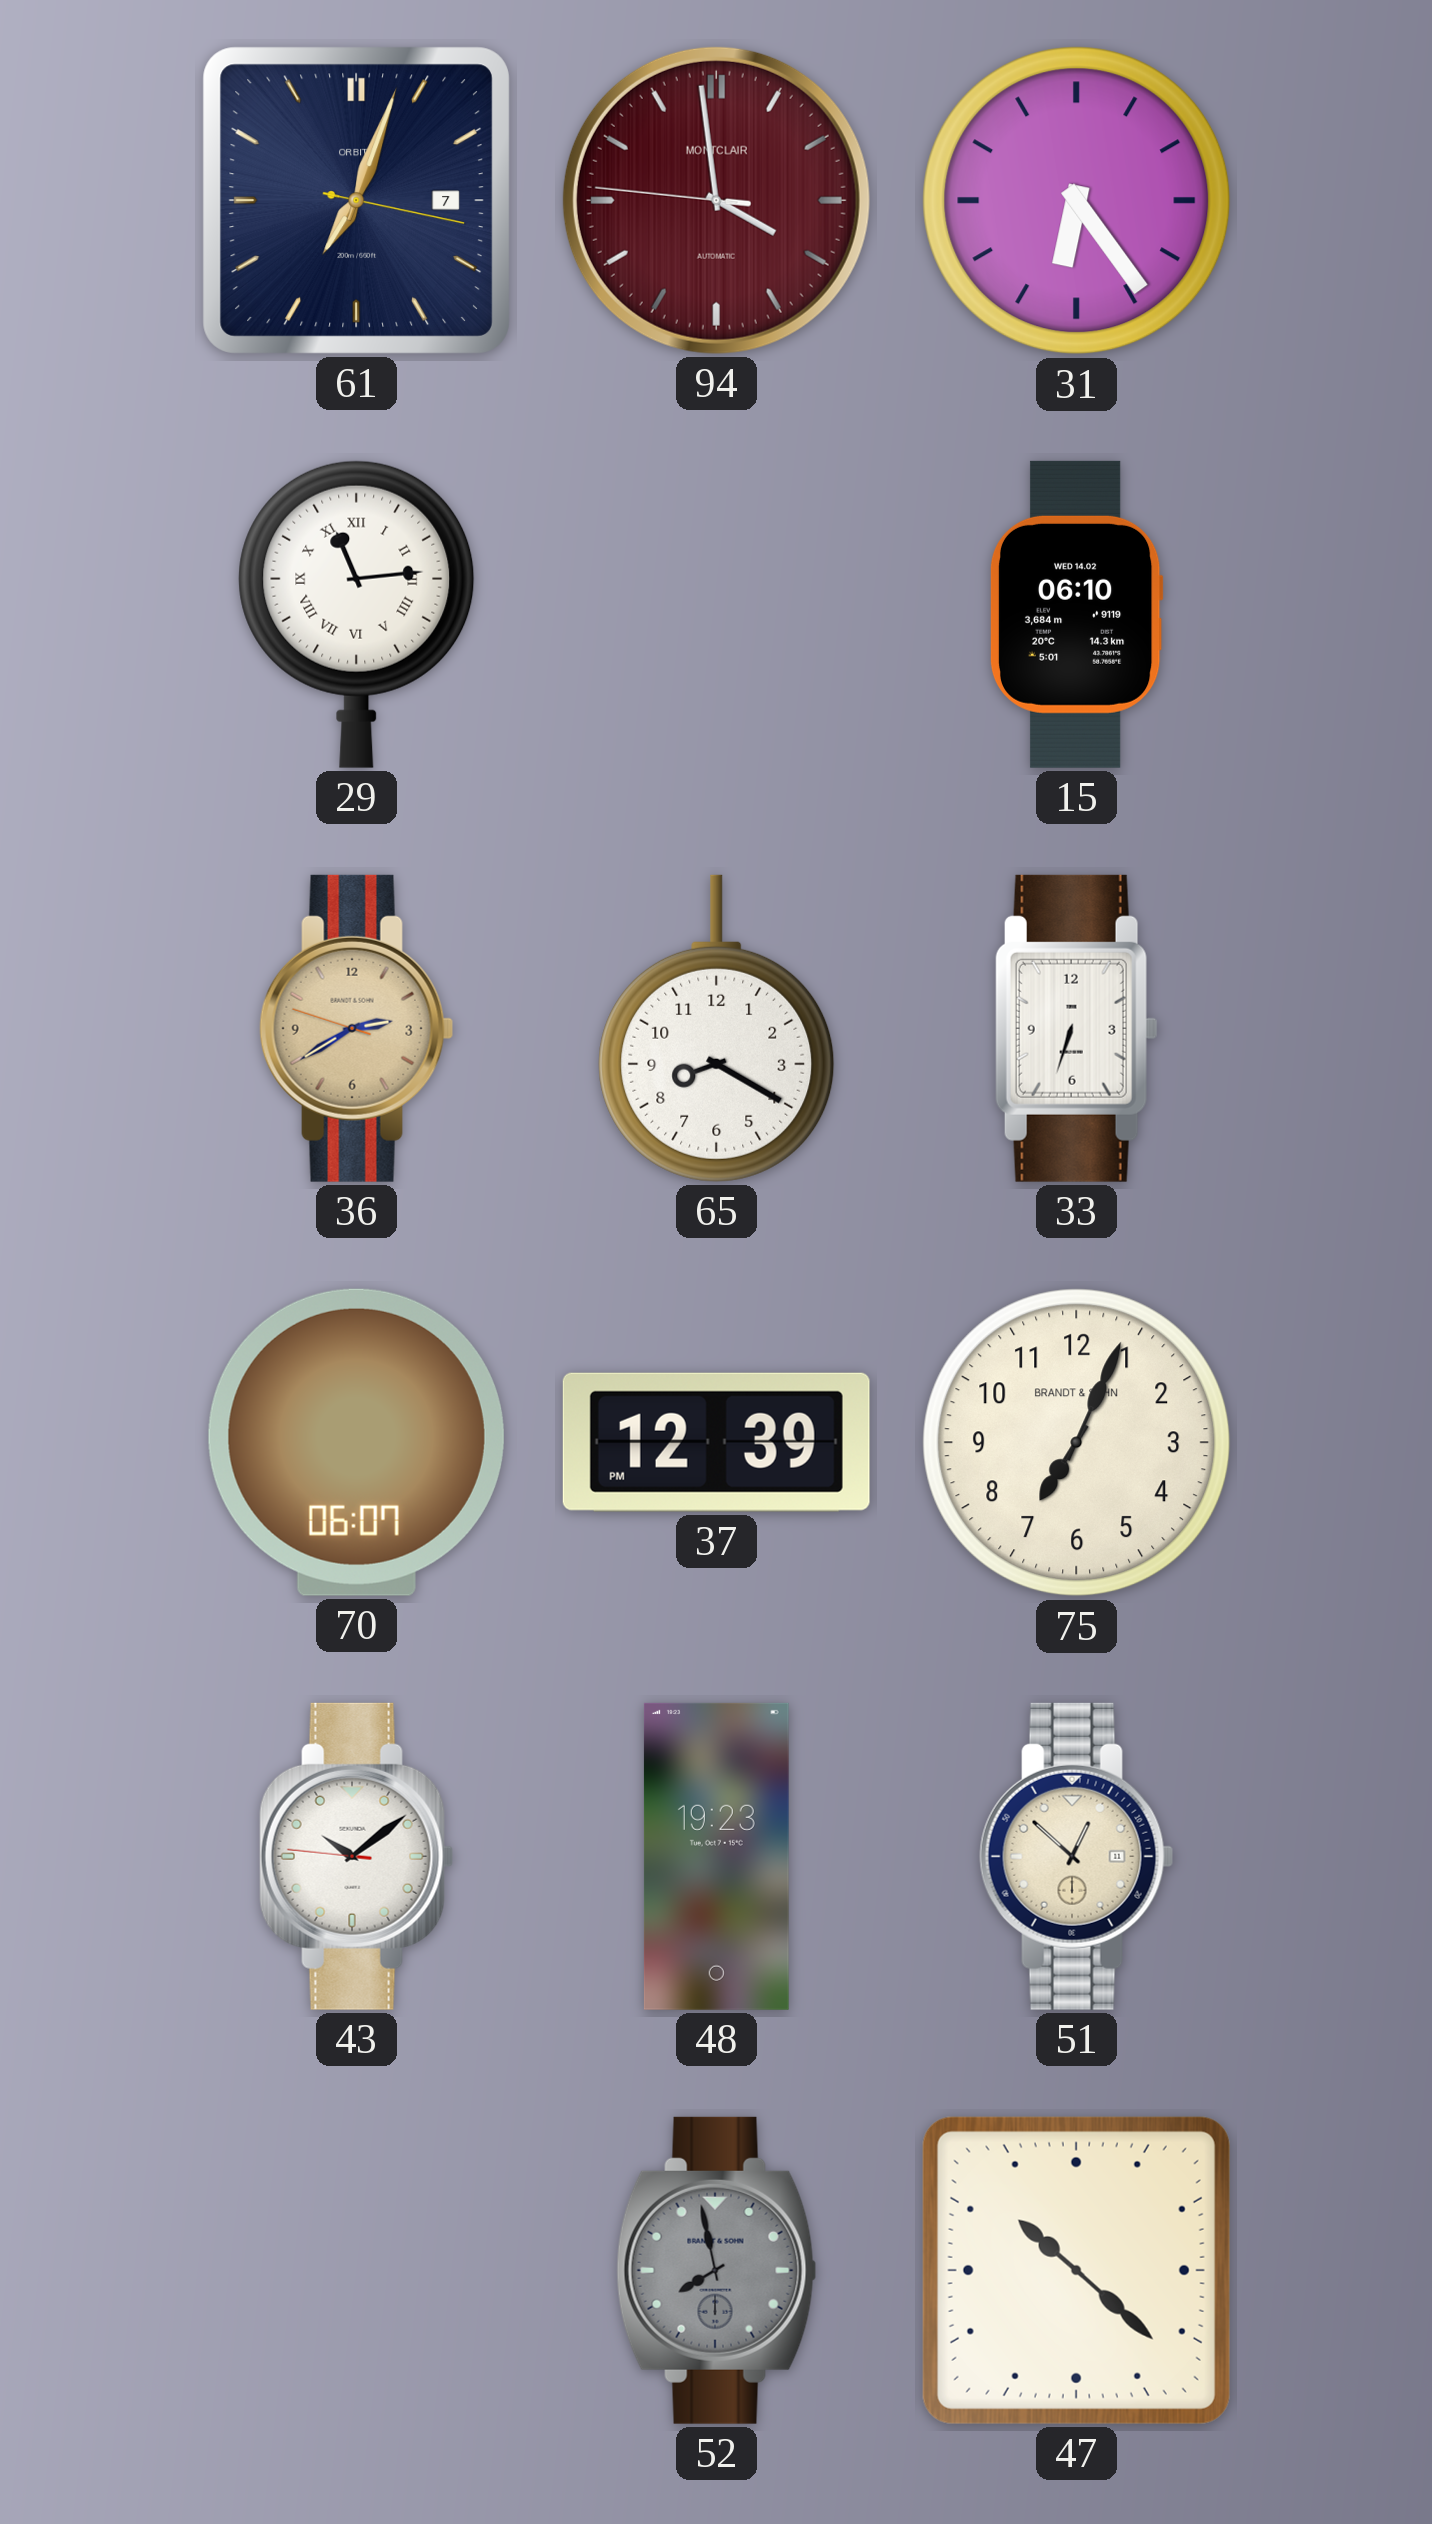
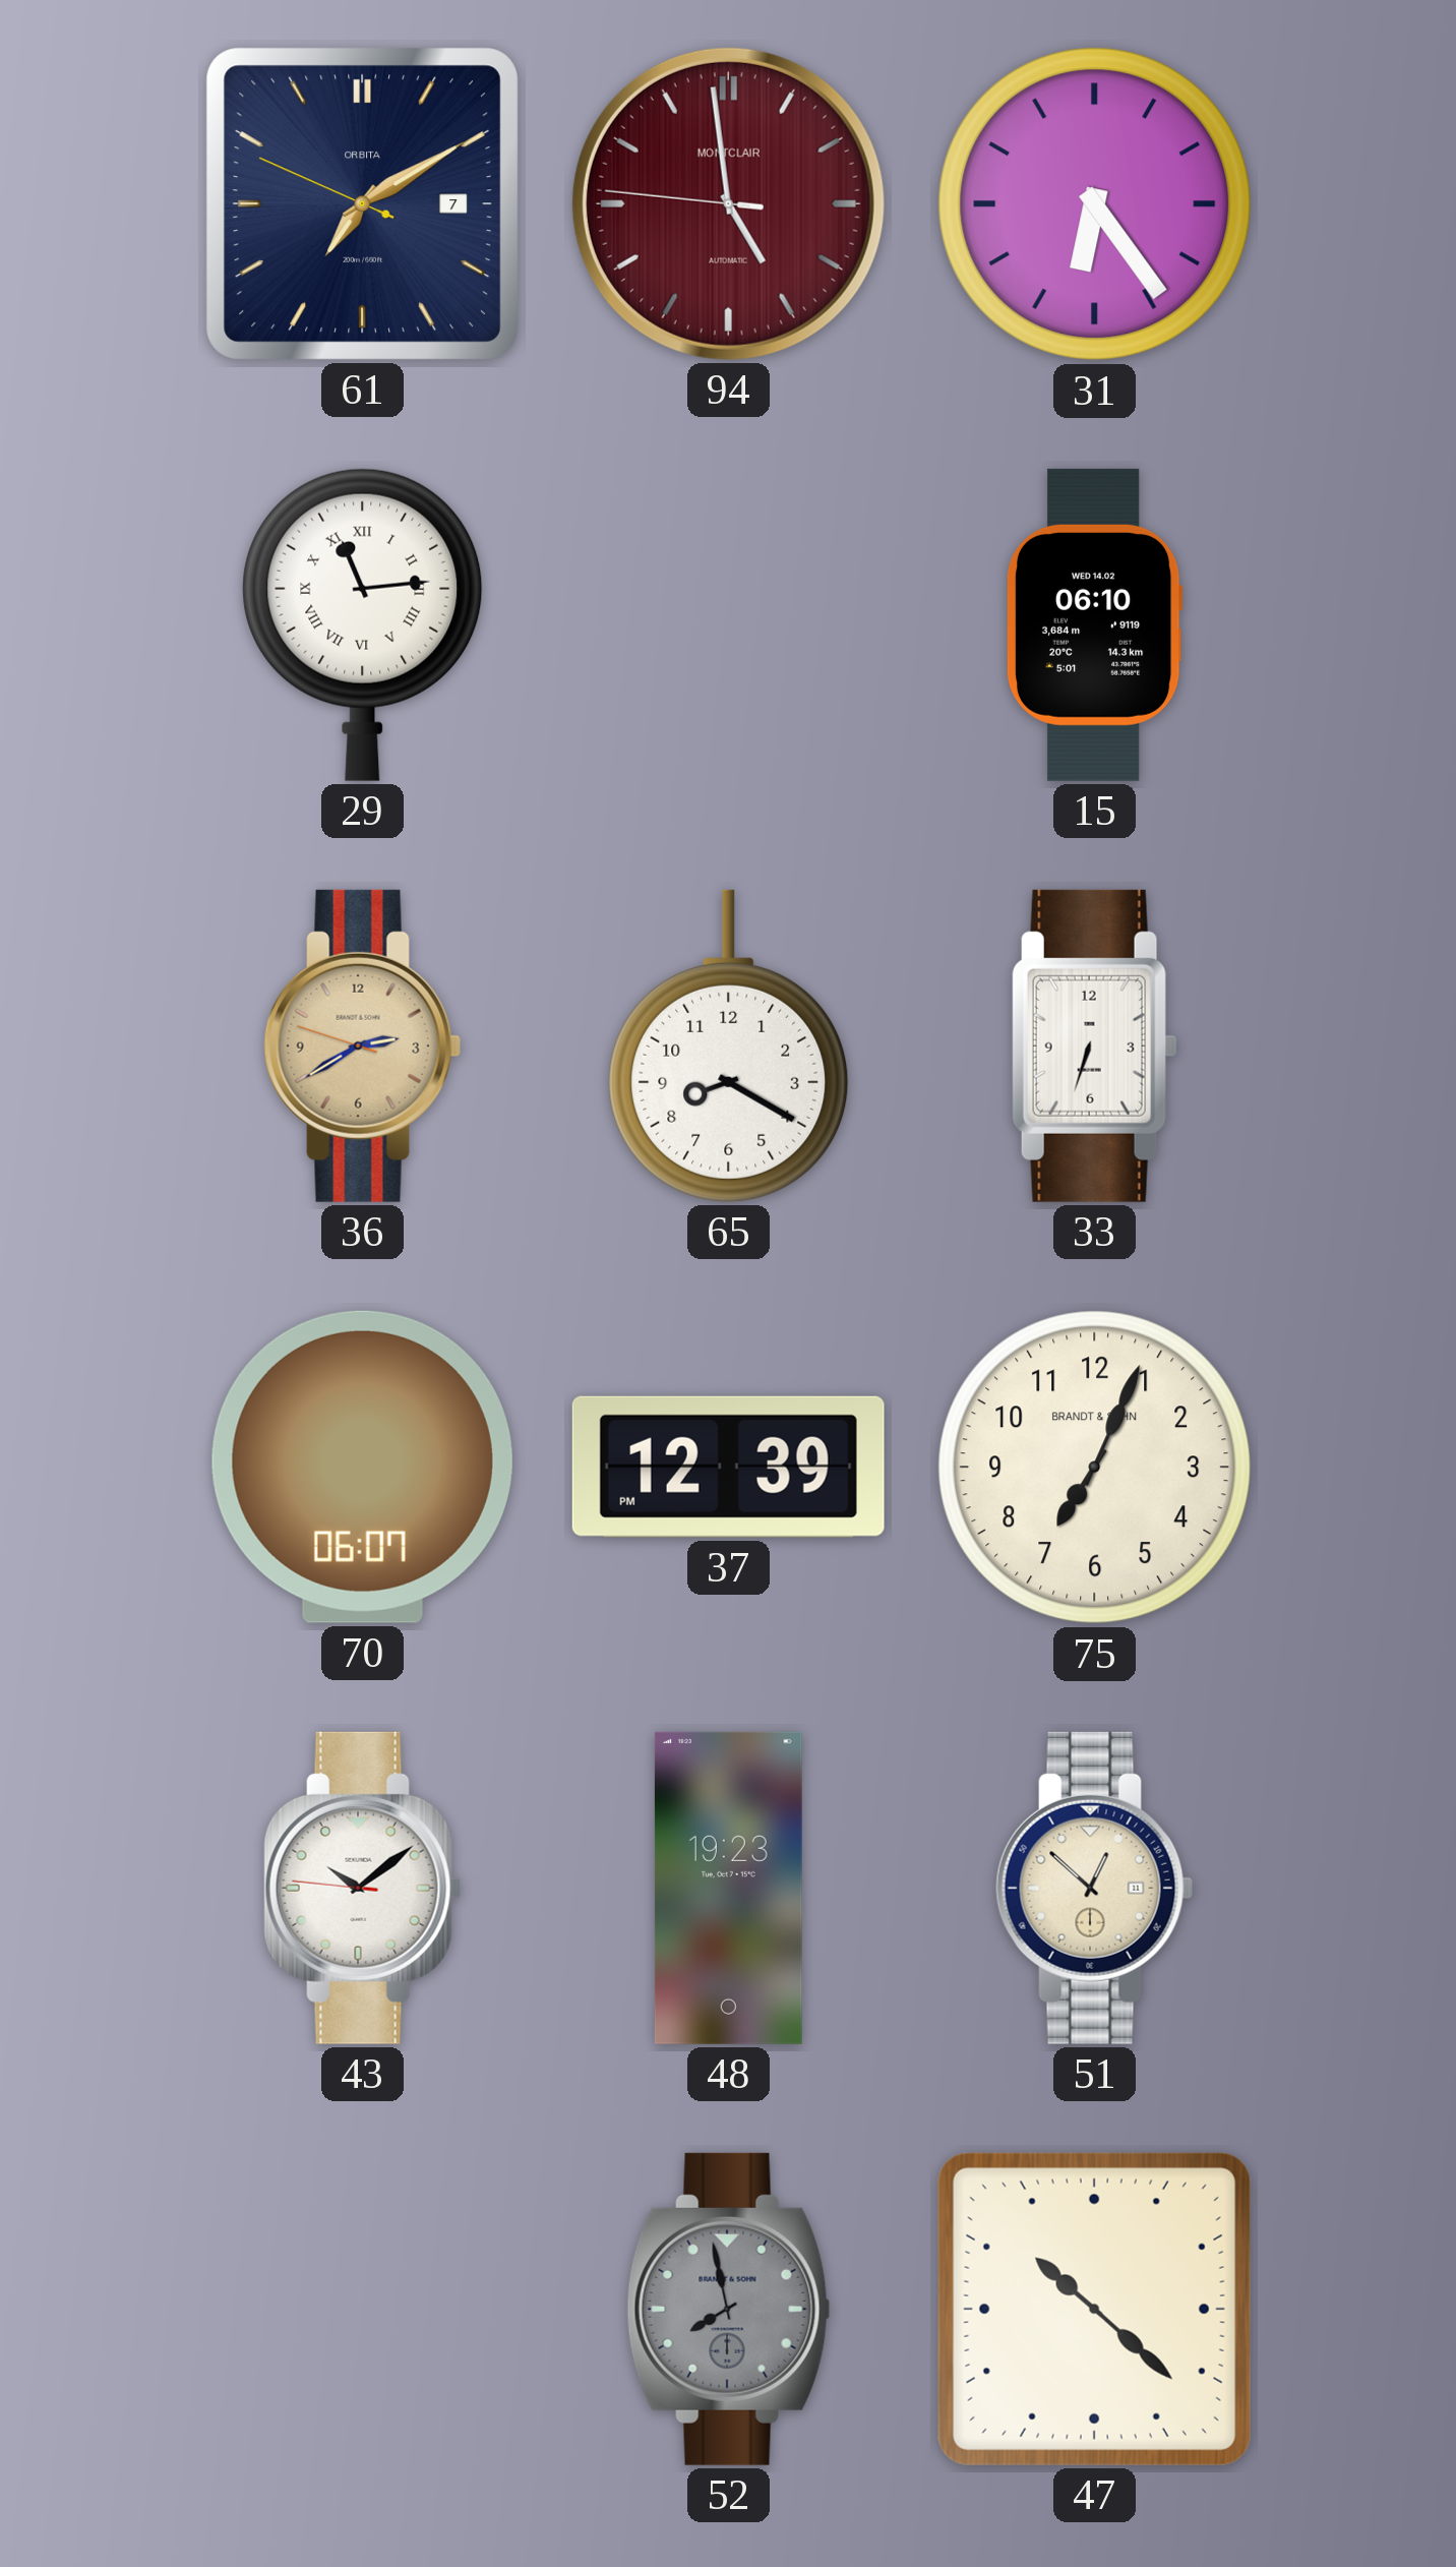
61: 7:03 -> 7:09
94: 3:58 -> 4:58
